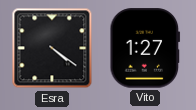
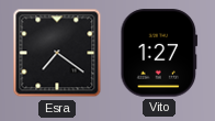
Esra: 4:21 -> 7:21
